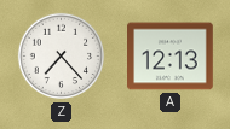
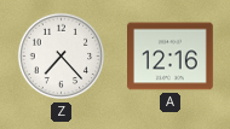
A: 12:13 -> 12:16
